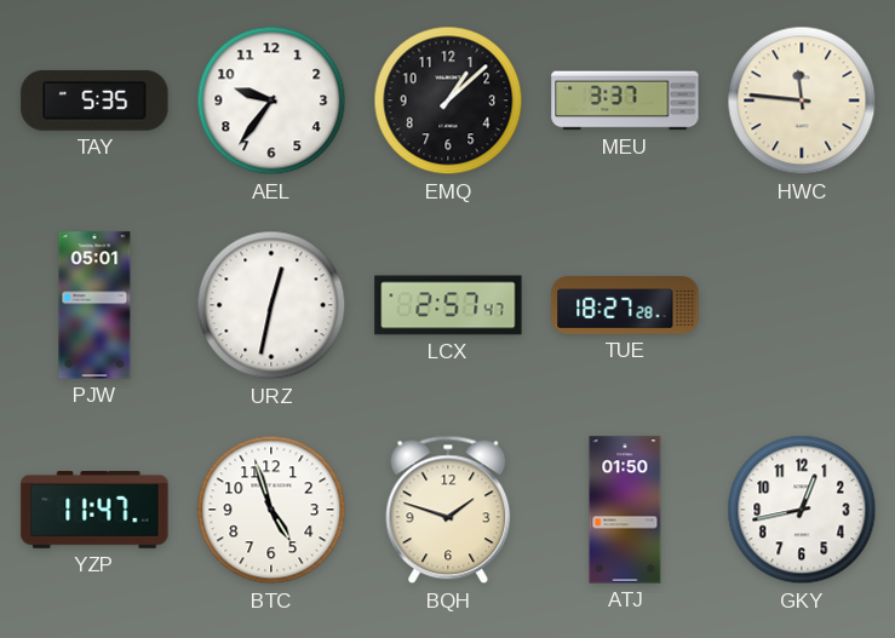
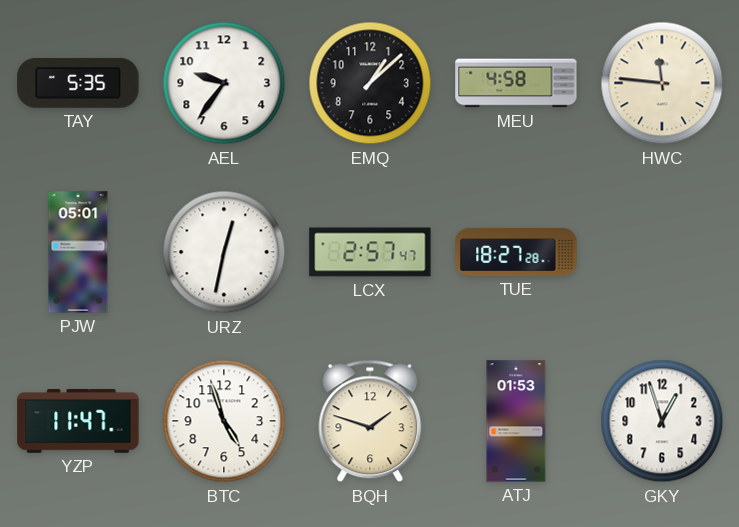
MEU: 3:37 -> 4:58
ATJ: 01:50 -> 01:53
GKY: 12:43 -> 12:57
